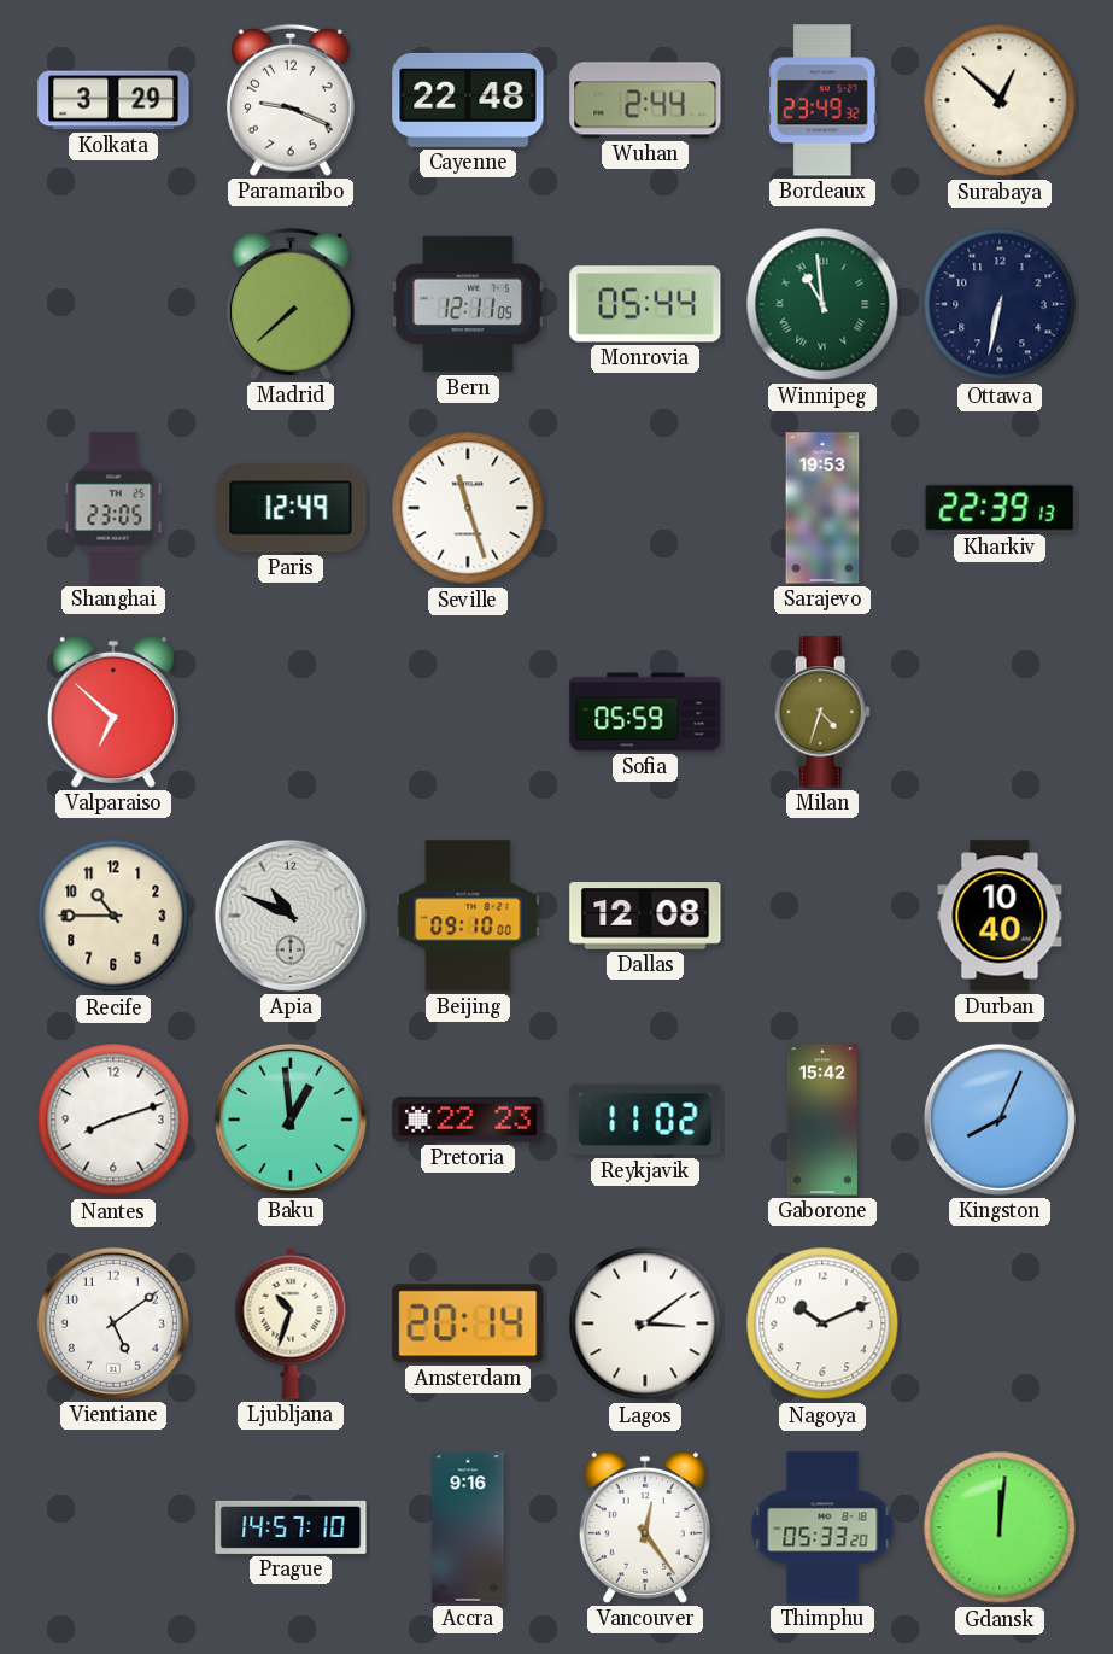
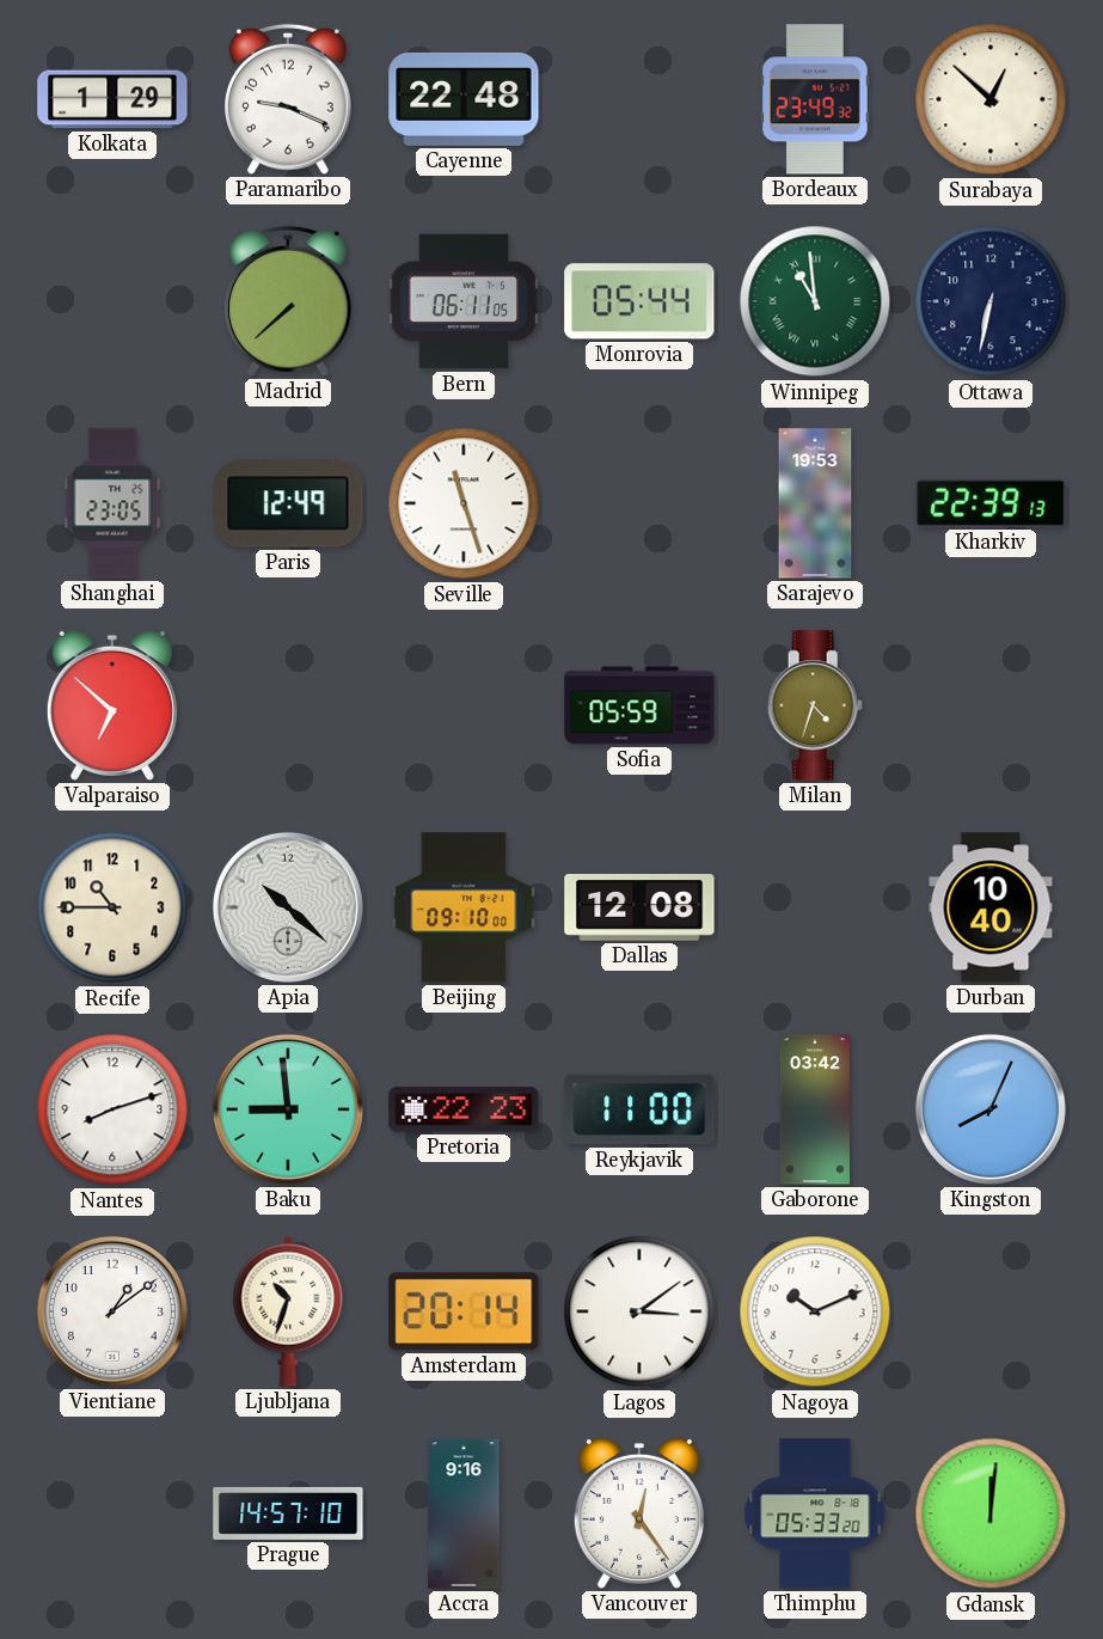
Kolkata: 3:29 -> 1:29
Wuhan: 2:44 -> none
Bern: 12:11 -> 06:11
Apia: 10:49 -> 10:22
Baku: 12:59 -> 8:59
Reykjavik: 11:02 -> 11:00
Gaborone: 15:42 -> 03:42
Vientiane: 5:09 -> 1:09
